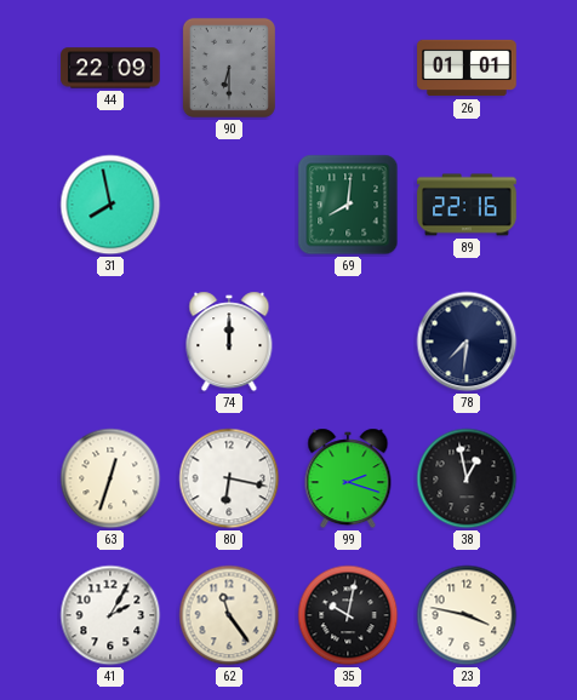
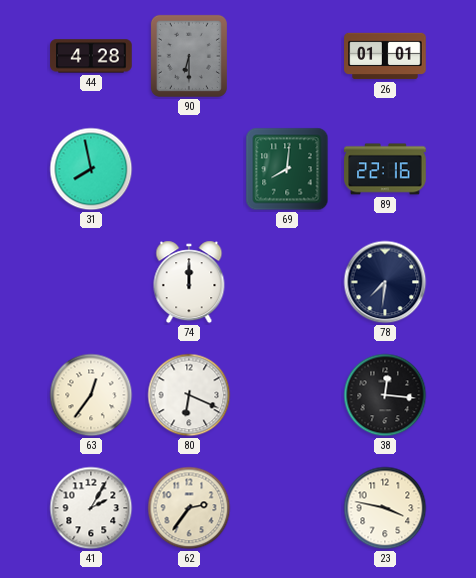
44: 22:09 -> 4:28
63: 12:33 -> 12:36
80: 6:17 -> 6:19
99: 2:18 -> none
38: 12:58 -> 12:16
62: 11:24 -> 2:36
35: 10:02 -> none
